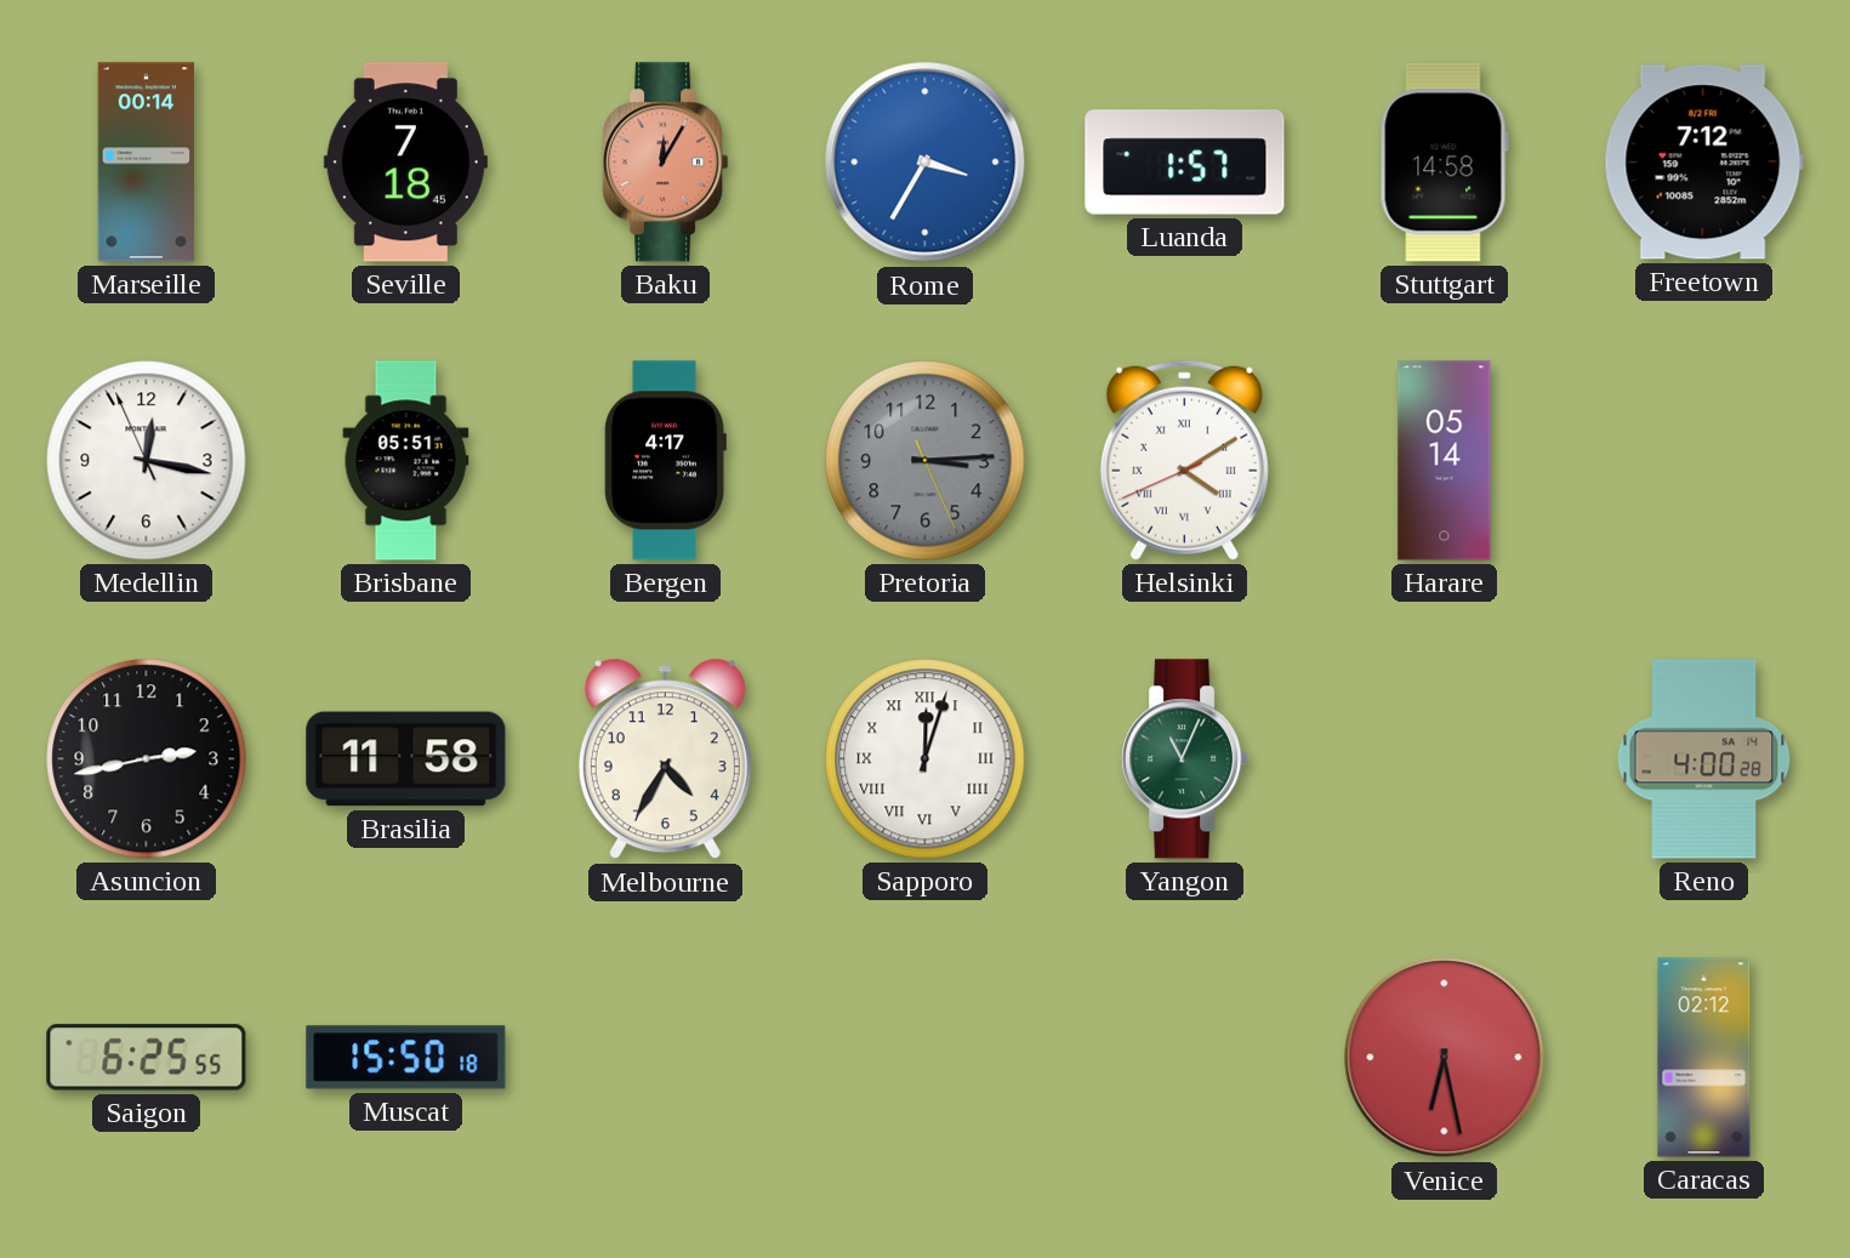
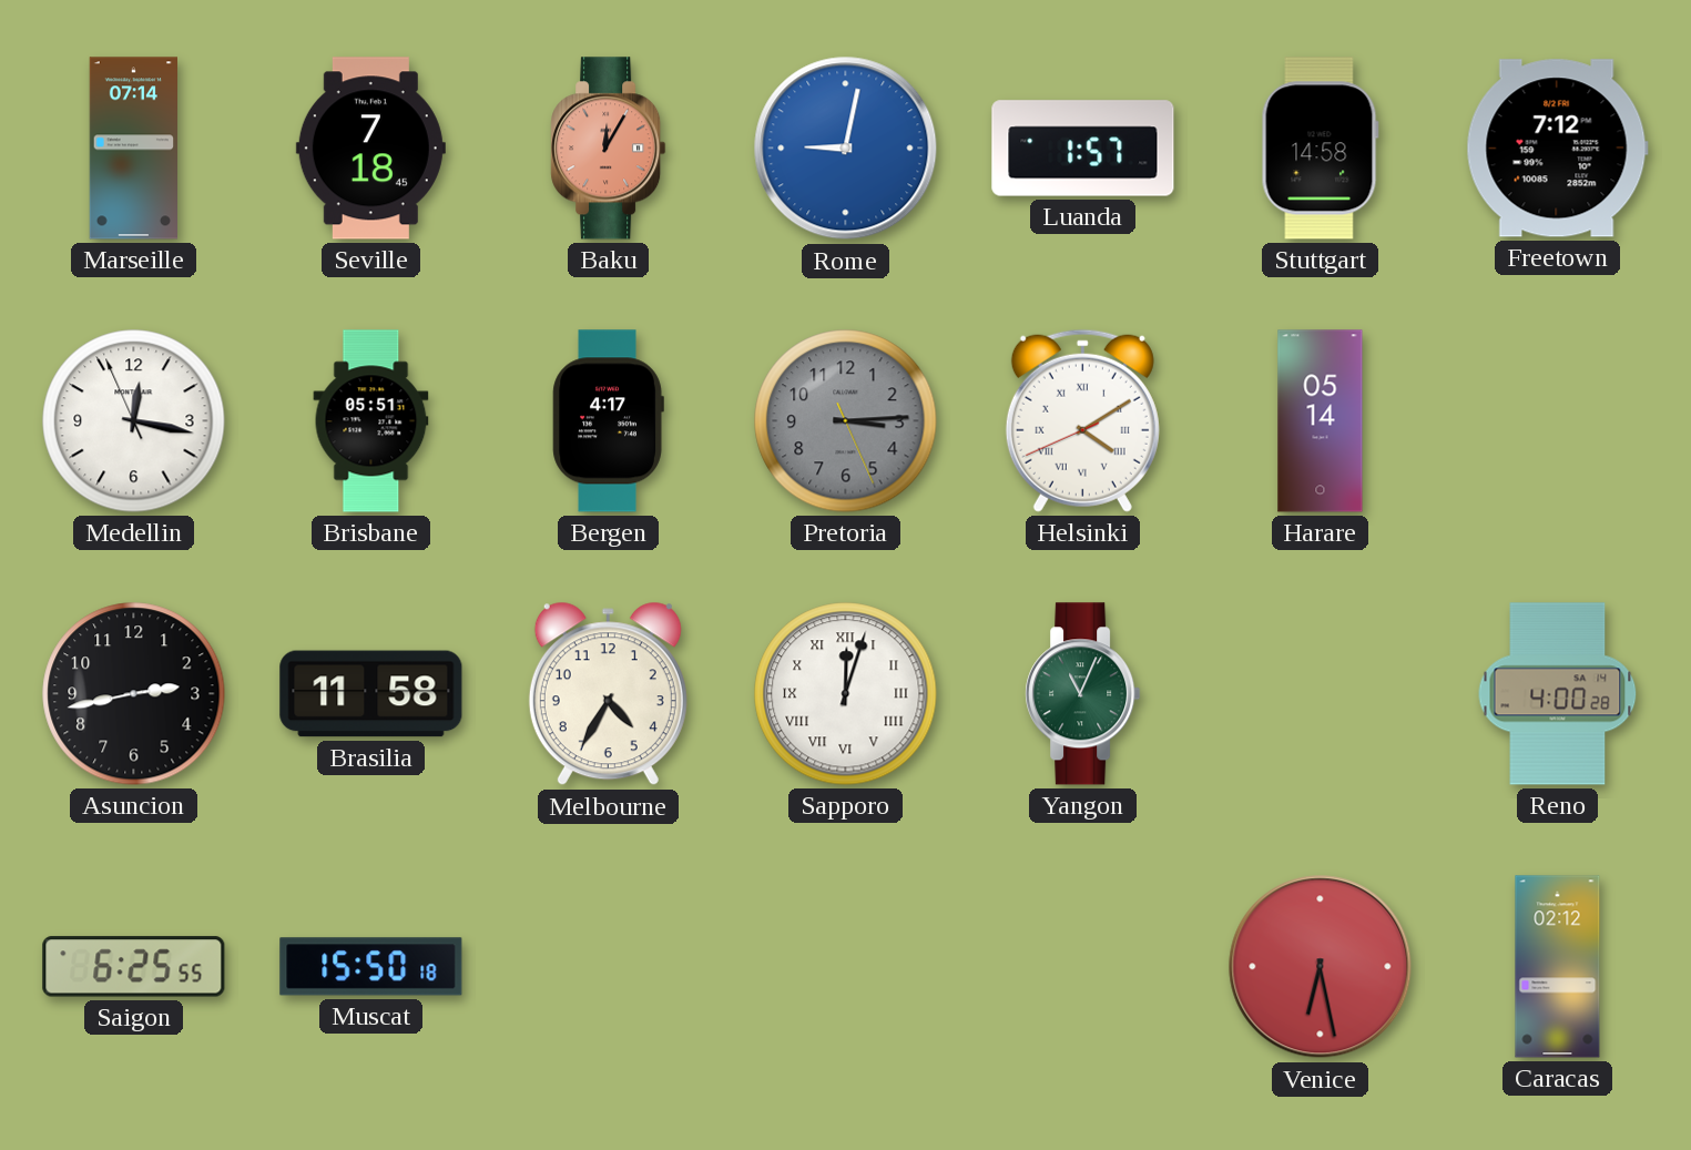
Marseille: 00:14 -> 07:14
Rome: 3:35 -> 9:02
